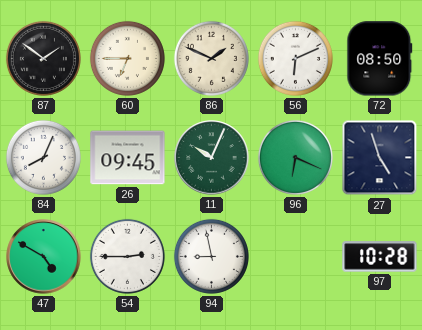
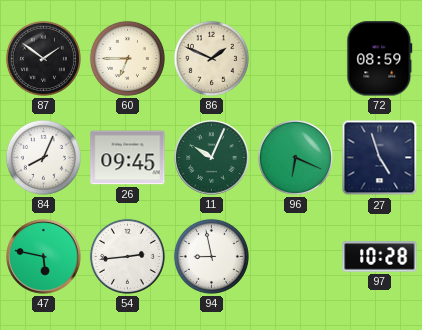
56: 6:11 -> none
72: 08:50 -> 08:59
47: 4:50 -> 5:47
54: 2:45 -> 2:44
